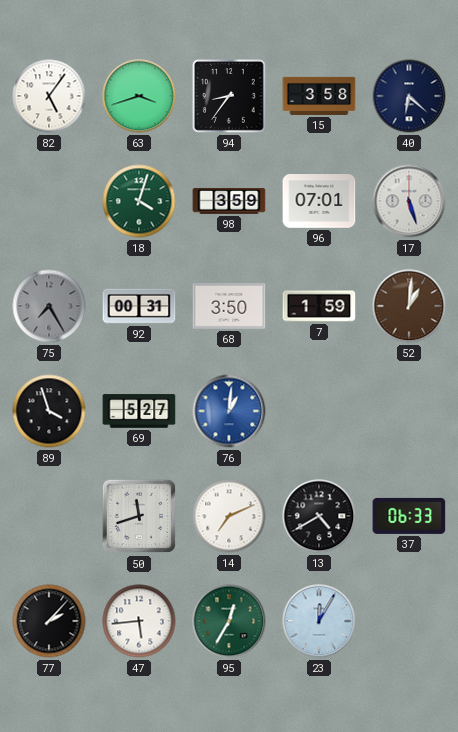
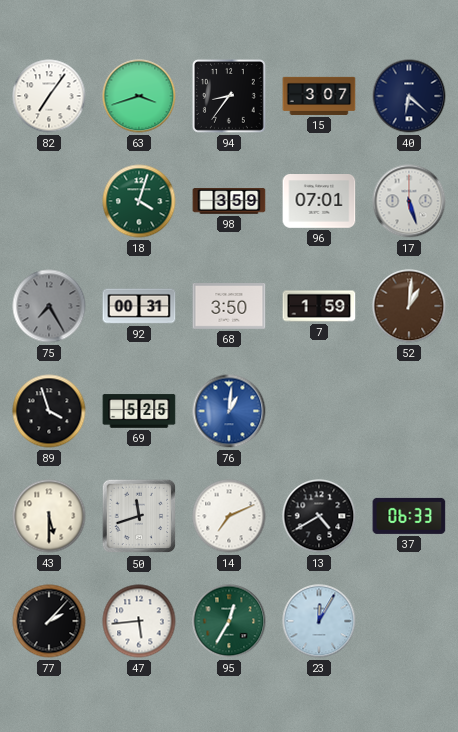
82: 5:06 -> 7:06
15: 3:58 -> 3:07
69: 5:27 -> 5:25
43: none -> 5:30
